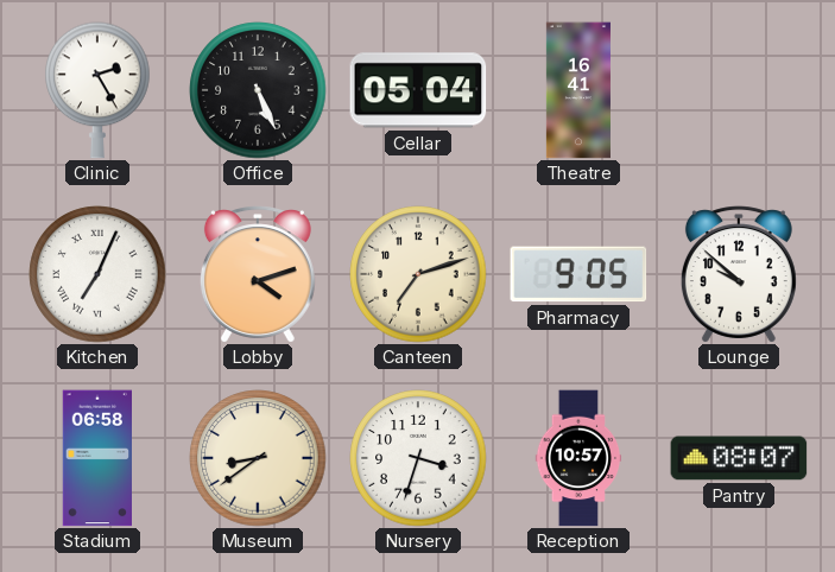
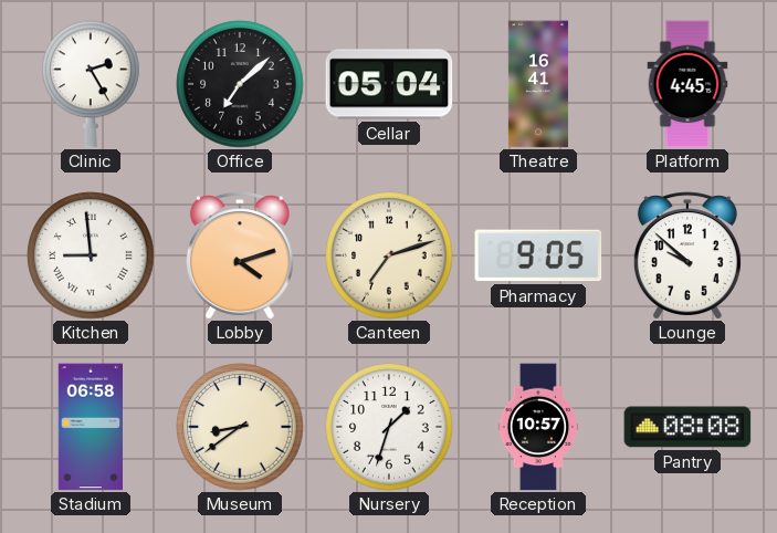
Office: 5:26 -> 7:08
Platform: none -> 4:45
Kitchen: 7:04 -> 8:59
Nursery: 3:33 -> 1:33
Pantry: 08:07 -> 08:08
